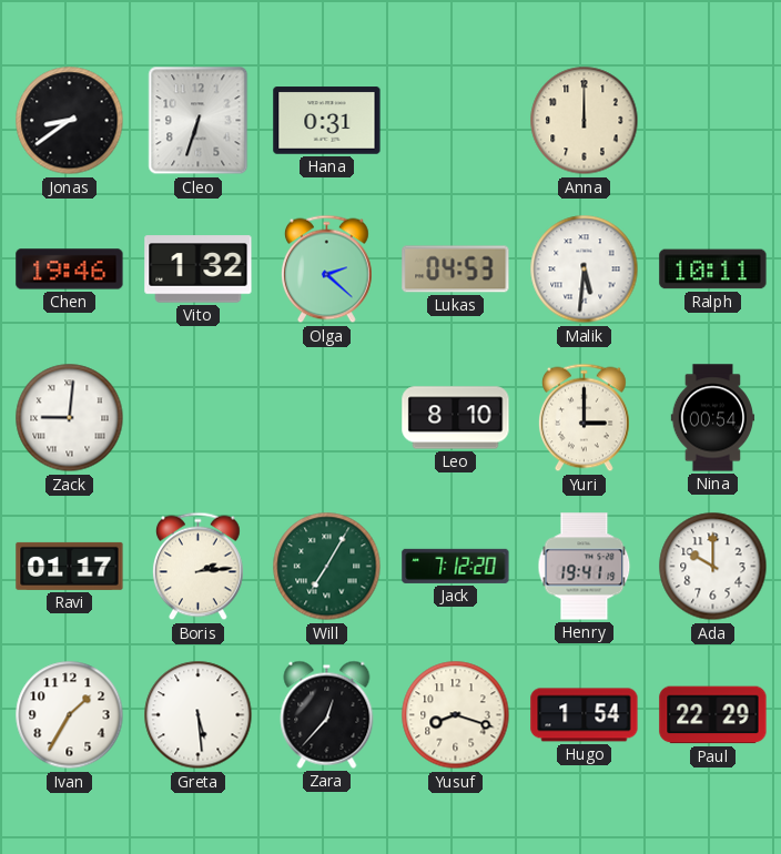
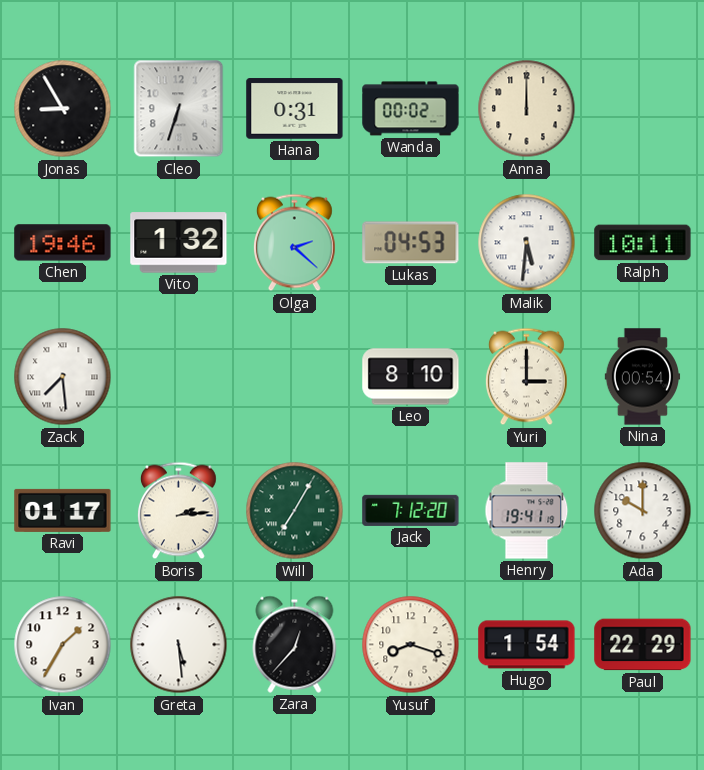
Jonas: 8:39 -> 8:55
Wanda: none -> 00:02
Zack: 9:01 -> 7:29
